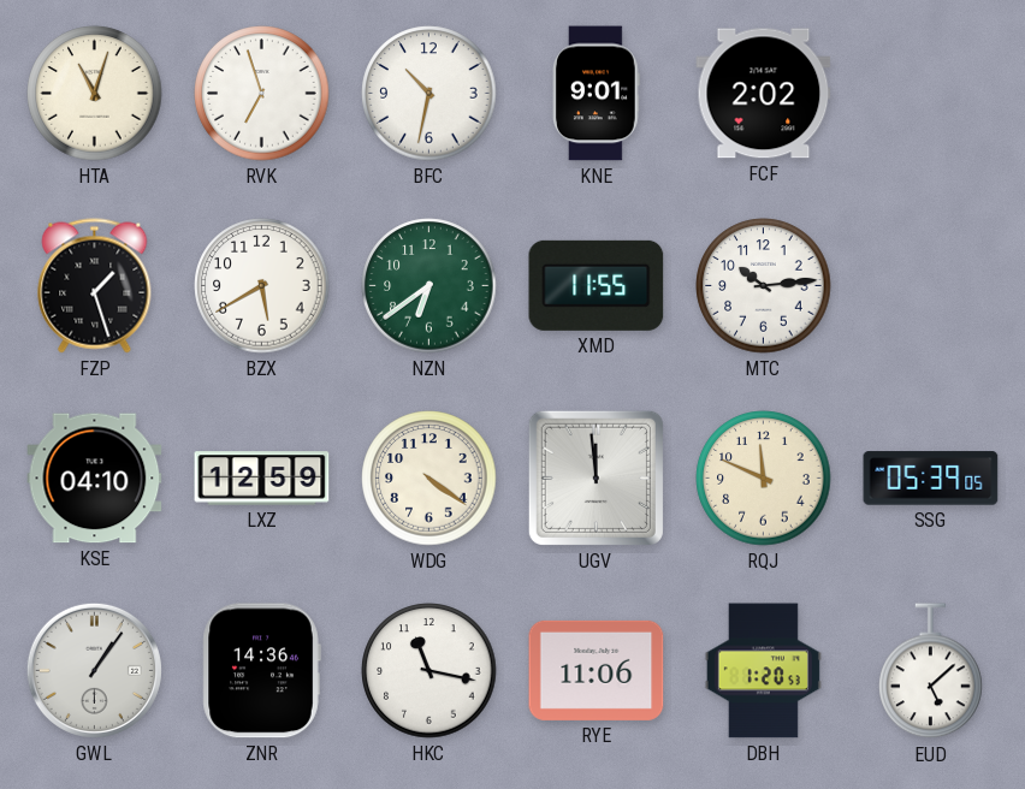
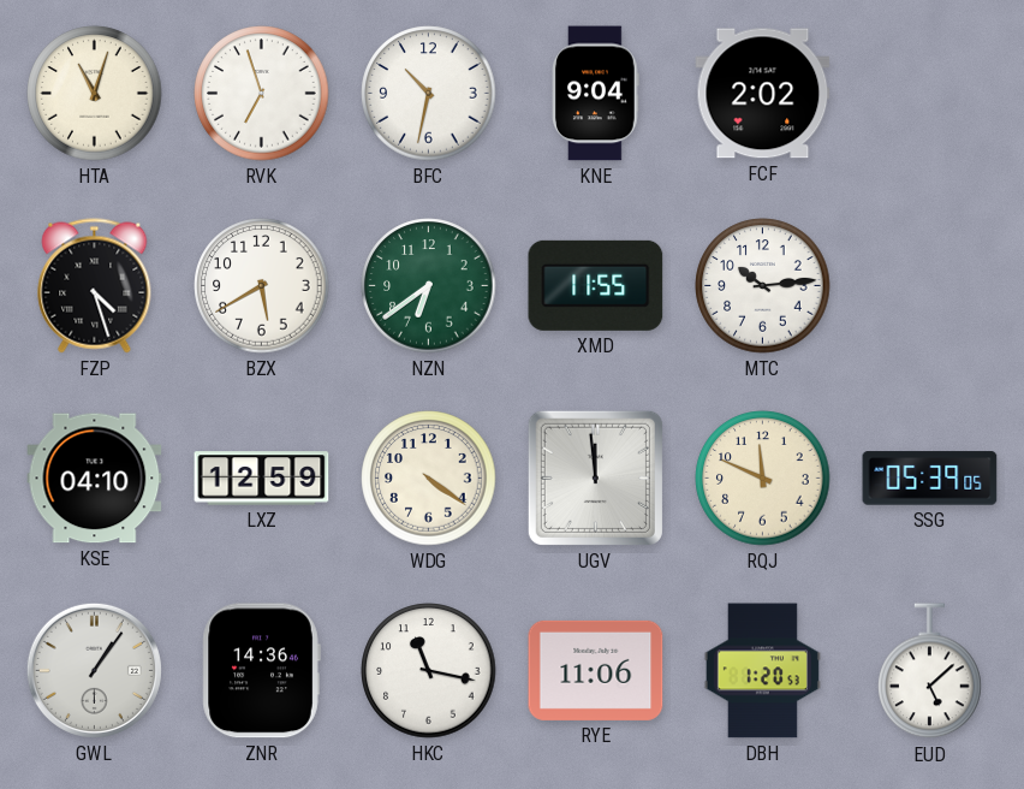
KNE: 9:01 -> 9:04
FZP: 1:27 -> 4:27
